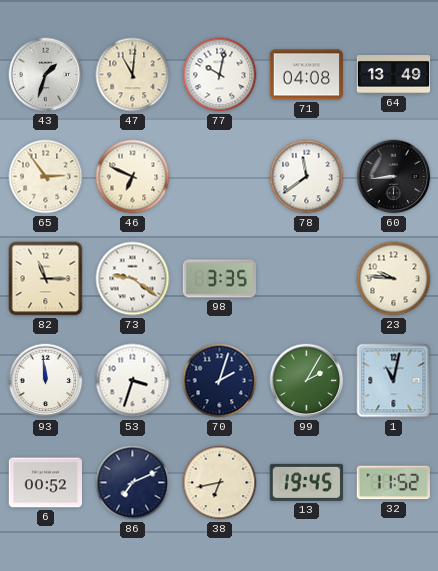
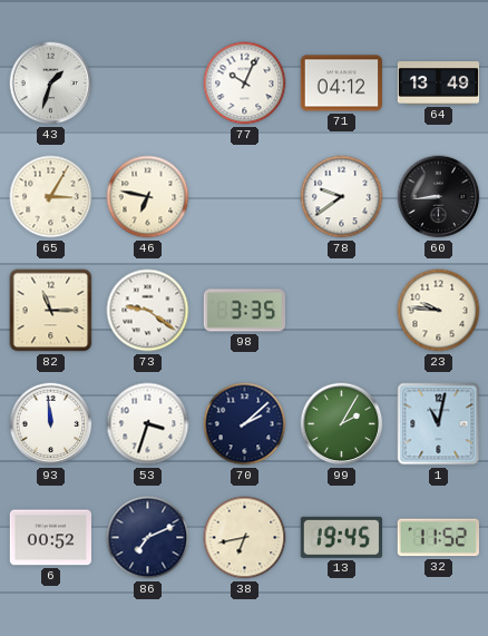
47: 11:01 -> none
77: 10:02 -> 10:04
71: 04:08 -> 04:12
65: 2:54 -> 3:05
46: 6:49 -> 6:47
78: 11:39 -> 9:39
70: 2:03 -> 2:08
